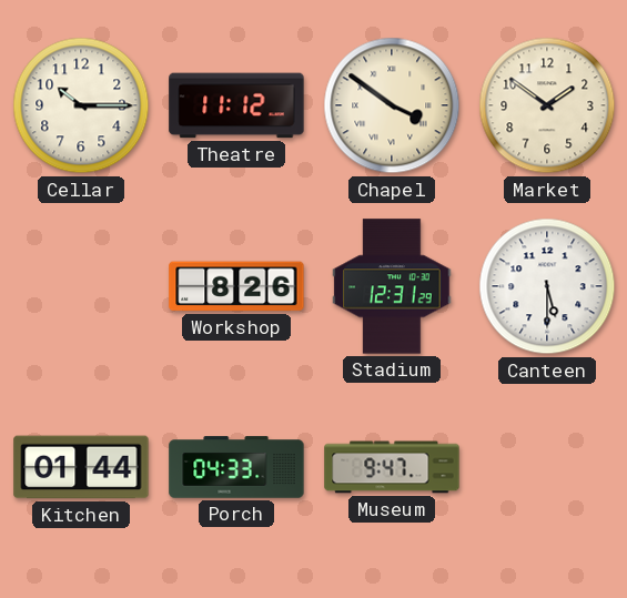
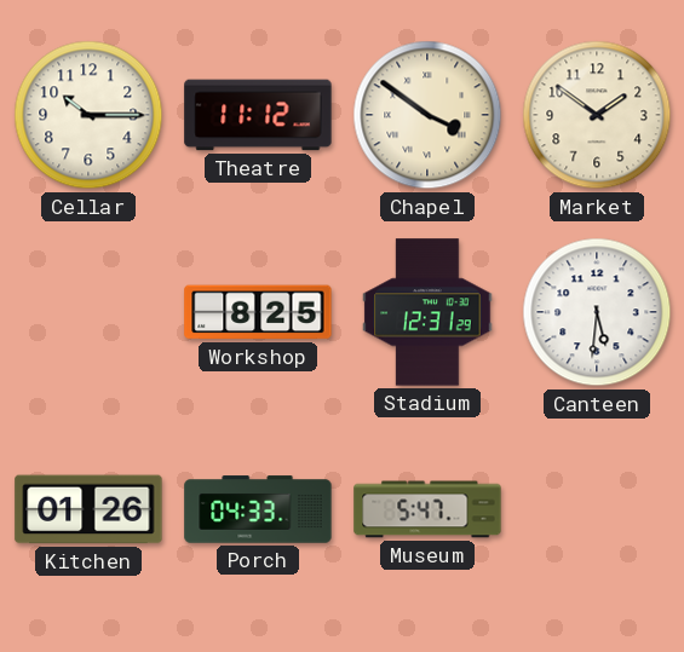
Workshop: 8:26 -> 8:25
Canteen: 5:30 -> 5:31
Kitchen: 01:44 -> 01:26
Museum: 9:47 -> 5:47
